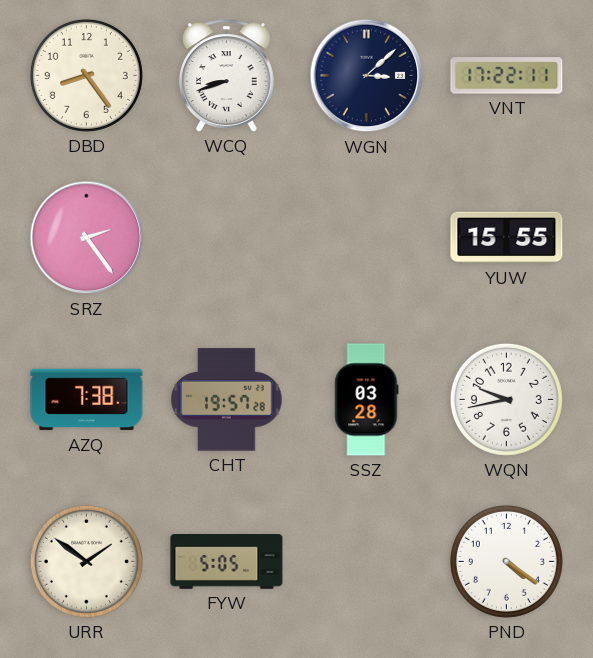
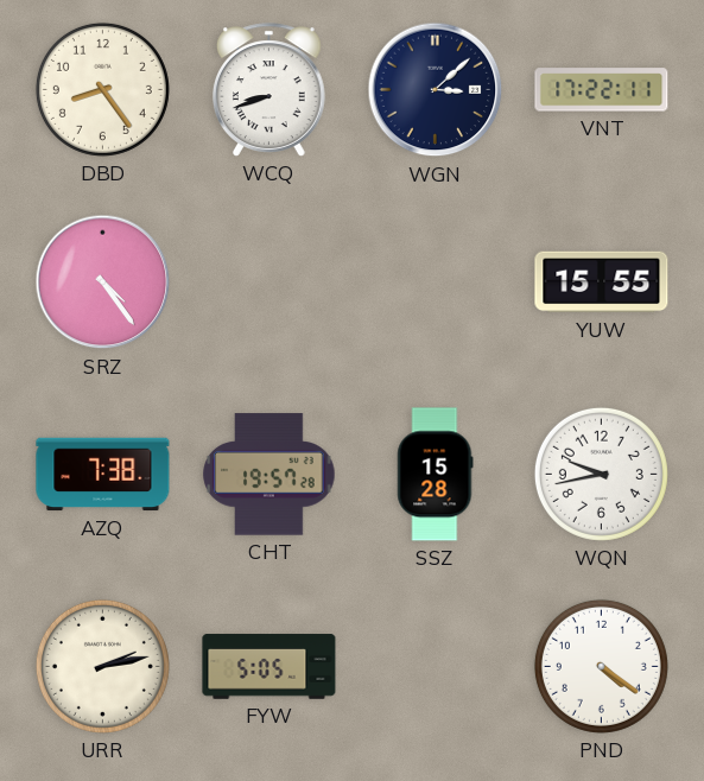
SRZ: 2:24 -> 4:24
SSZ: 03:28 -> 15:28
URR: 1:51 -> 2:13
